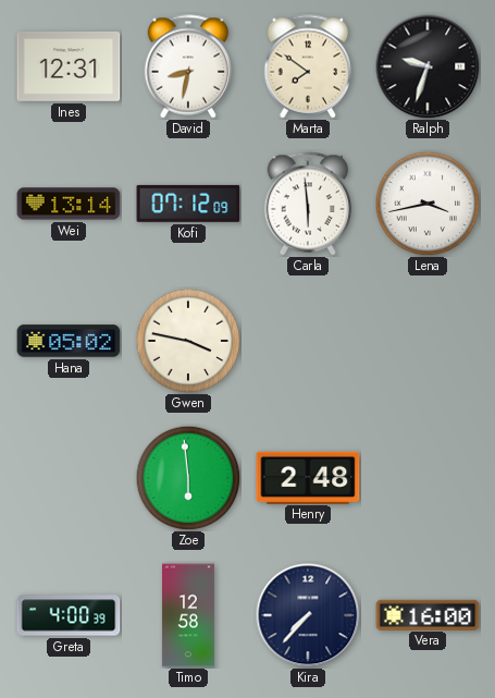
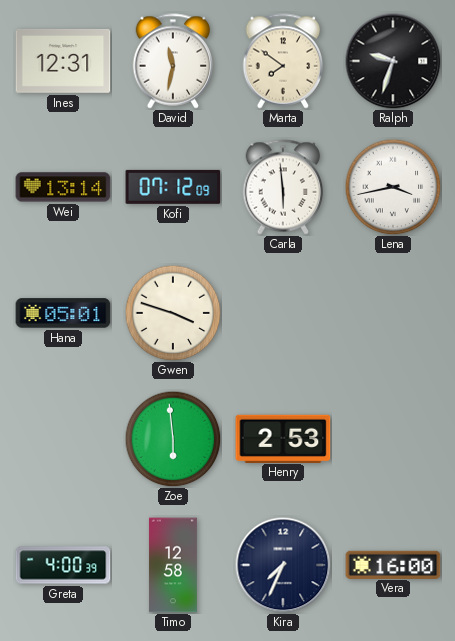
David: 8:32 -> 11:32
Hana: 05:02 -> 05:01
Gwen: 3:47 -> 3:48
Henry: 2:48 -> 2:53
Kira: 7:37 -> 7:34
